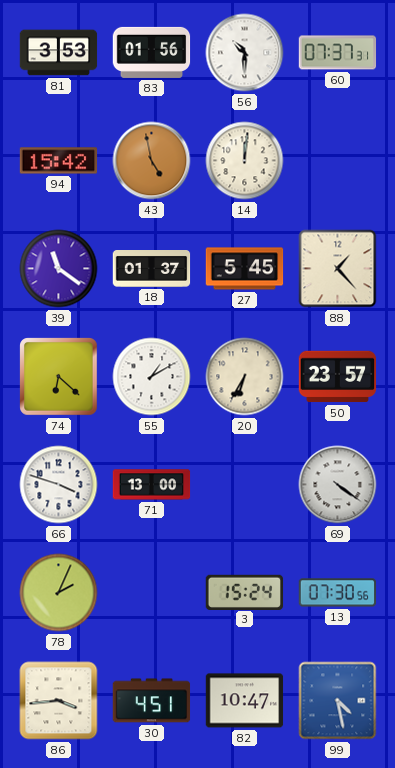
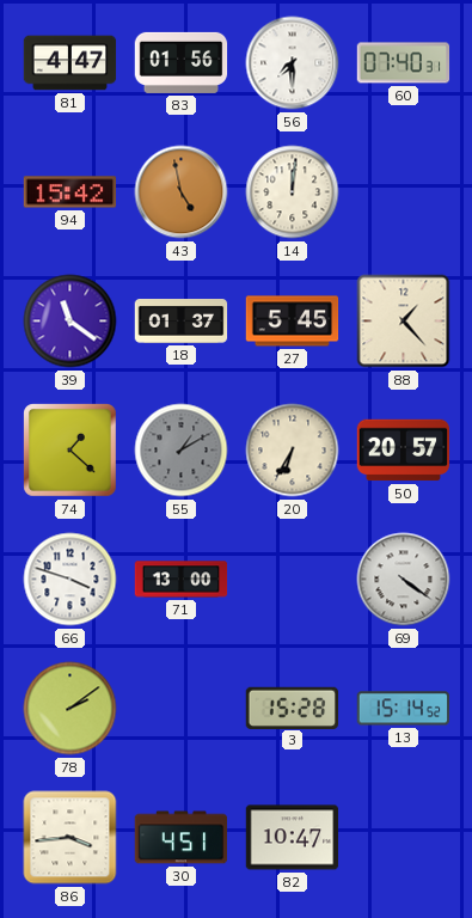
81: 3:53 -> 4:47
56: 10:30 -> 7:30
60: 07:37 -> 07:40
74: 6:22 -> 1:22
55 dial: white -> grey
50: 23:57 -> 20:57
78: 2:04 -> 2:09
3: 15:24 -> 15:28
13: 07:30 -> 15:14
99: 4:28 -> none
